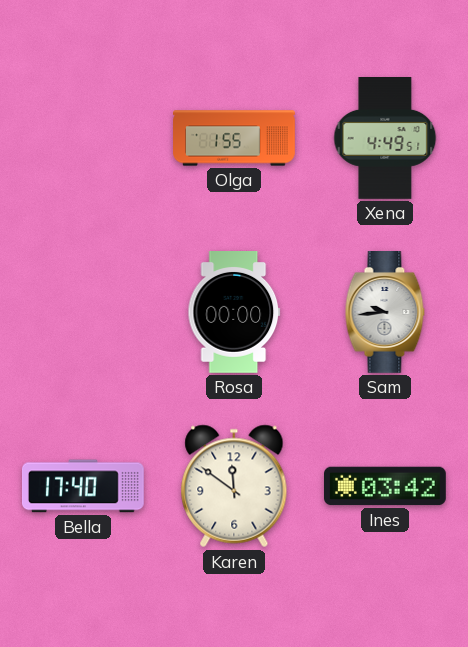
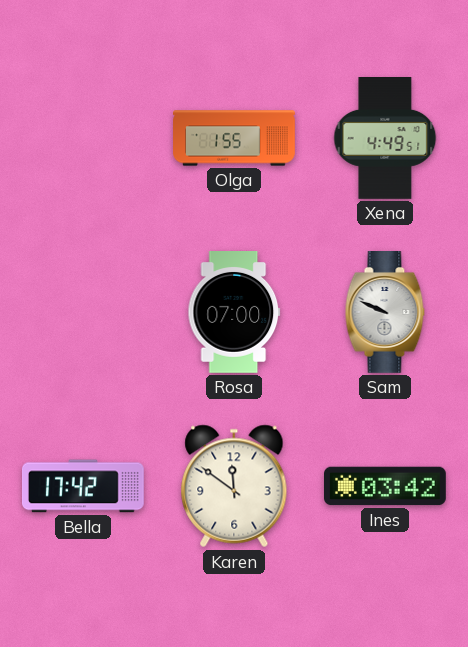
Rosa: 00:00 -> 07:00
Sam: 9:44 -> 9:49
Bella: 17:40 -> 17:42
